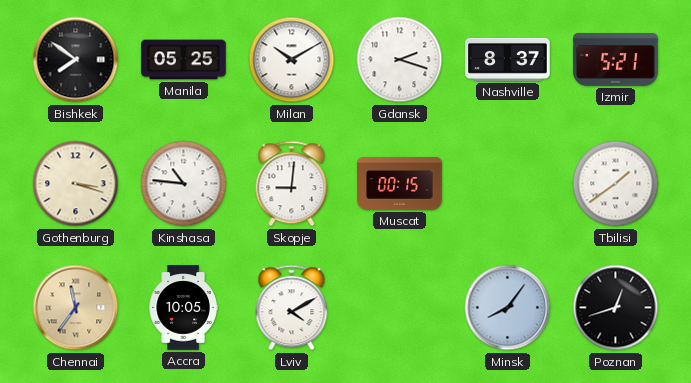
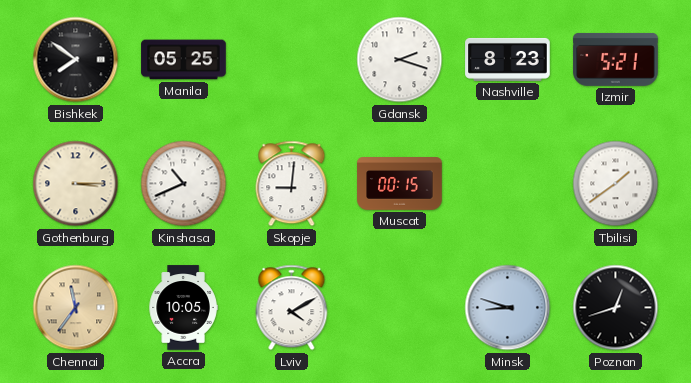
Milan: 10:10 -> none
Nashville: 8:37 -> 8:23
Gothenburg: 3:18 -> 3:15
Kinshasa: 10:46 -> 10:41
Minsk: 8:06 -> 8:48
